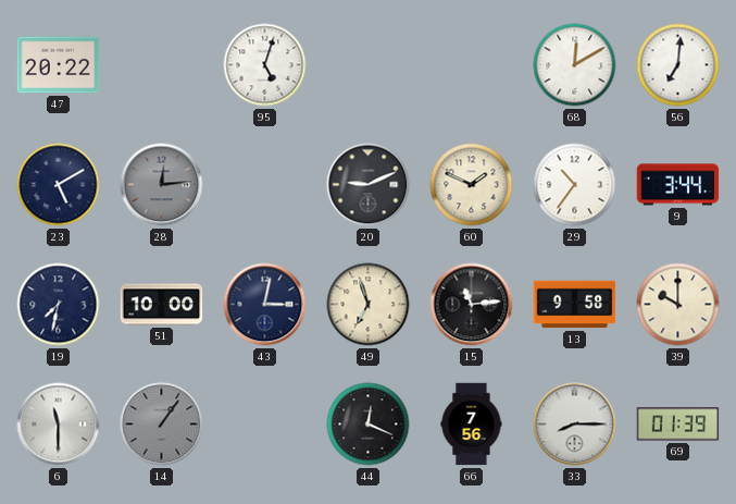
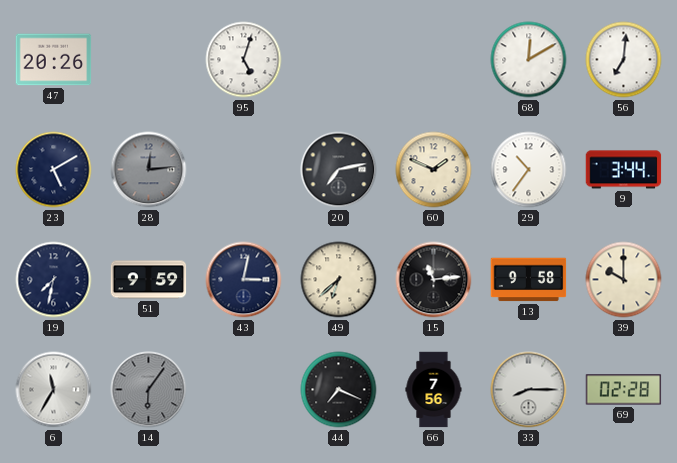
47: 20:22 -> 20:26
20: 9:11 -> 7:13
51: 10:00 -> 9:59
49: 6:57 -> 6:38
6: 11:30 -> 11:35
14: 1:06 -> 6:06
44: 12:19 -> 7:19
69: 01:39 -> 02:28
